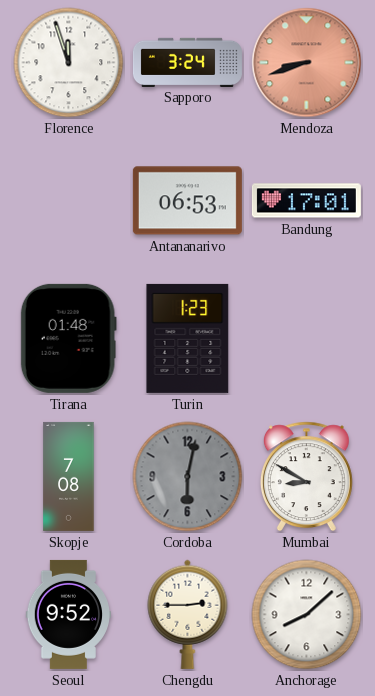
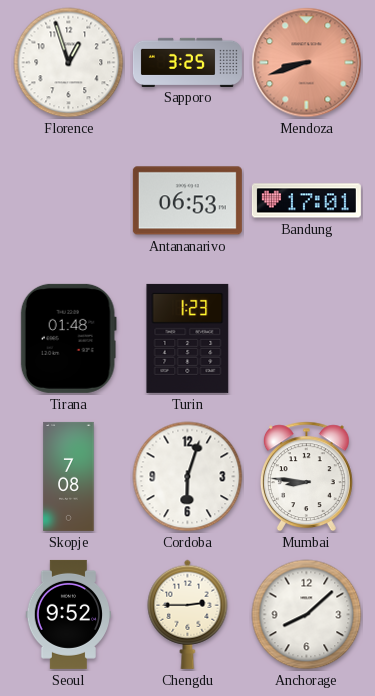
Florence: 11:57 -> 12:57
Sapporo: 3:24 -> 3:25
Cordoba: 6:02 -> 6:03
Cordoba dial: grey -> white
Mumbai: 8:50 -> 8:46
